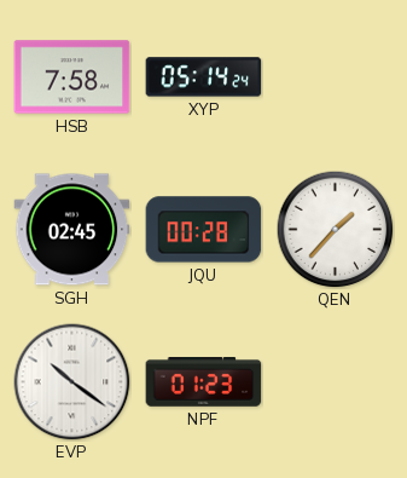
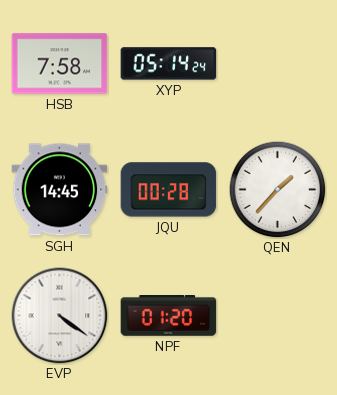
SGH: 02:45 -> 14:45
EVP: 10:21 -> 4:21
NPF: 01:23 -> 01:20
